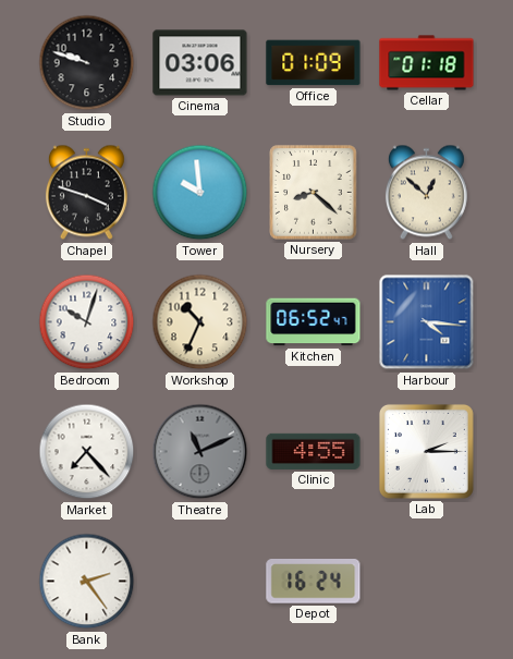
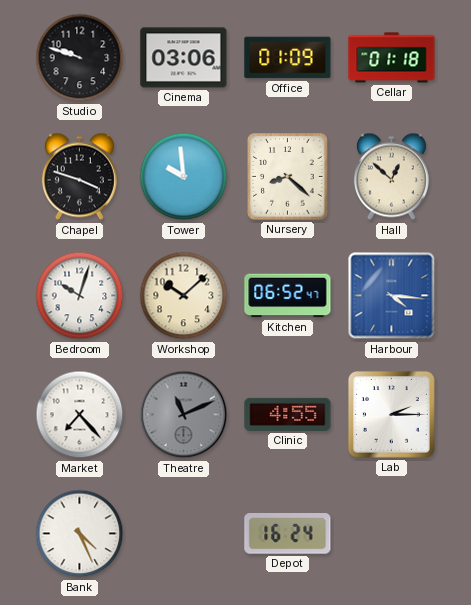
Workshop: 10:34 -> 10:08
Bank: 2:24 -> 4:26
